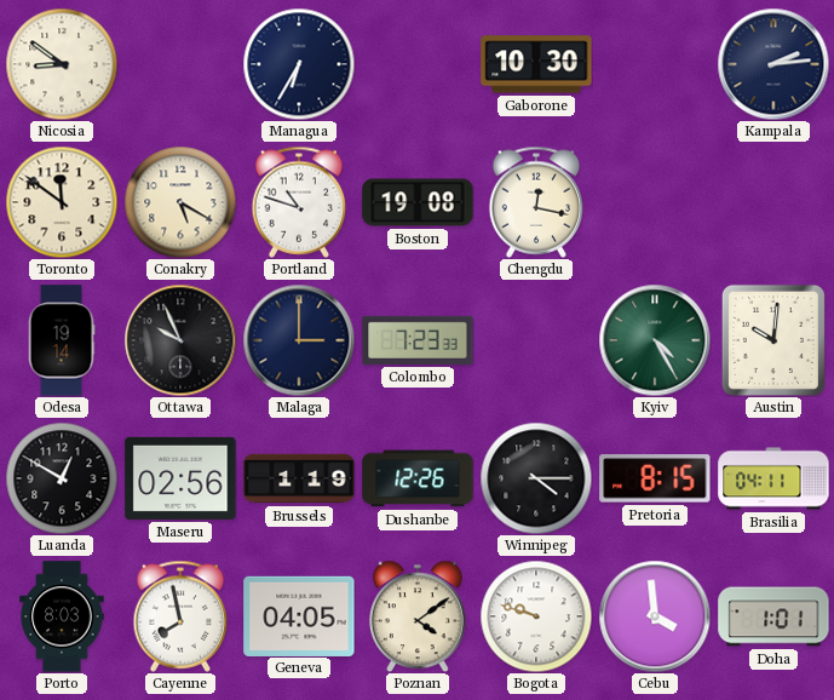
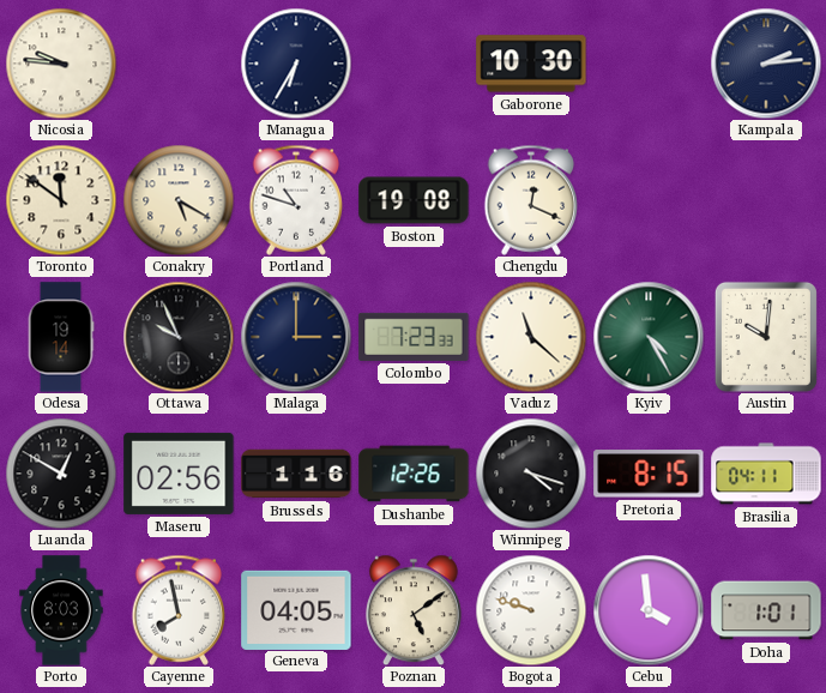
Nicosia: 8:51 -> 9:46
Chengdu: 12:17 -> 12:19
Vaduz: none -> 11:22
Brussels: 1:19 -> 1:16
Winnipeg: 4:15 -> 4:18
Poznan: 4:09 -> 5:09
